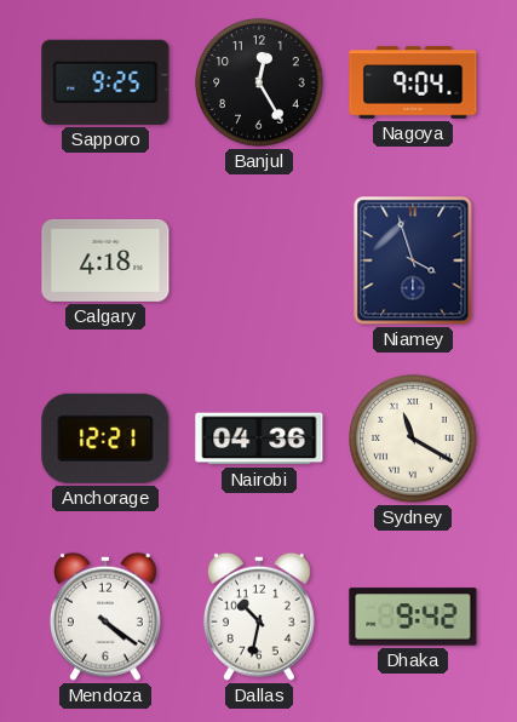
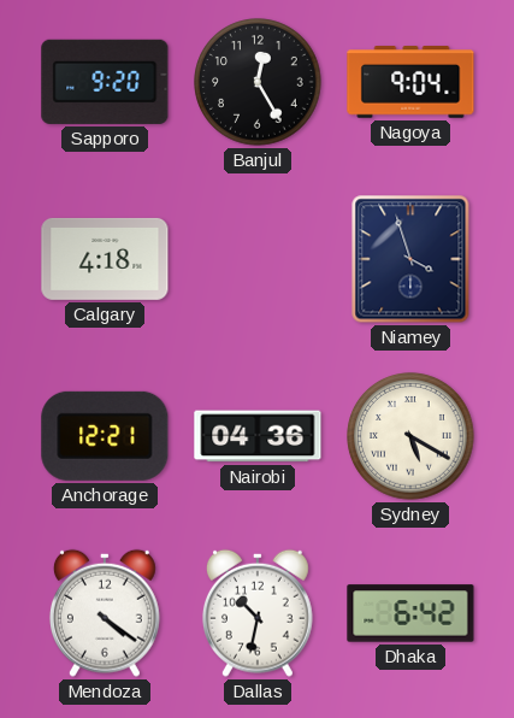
Sapporo: 9:25 -> 9:20
Sydney: 11:20 -> 5:20
Dhaka: 9:42 -> 6:42
